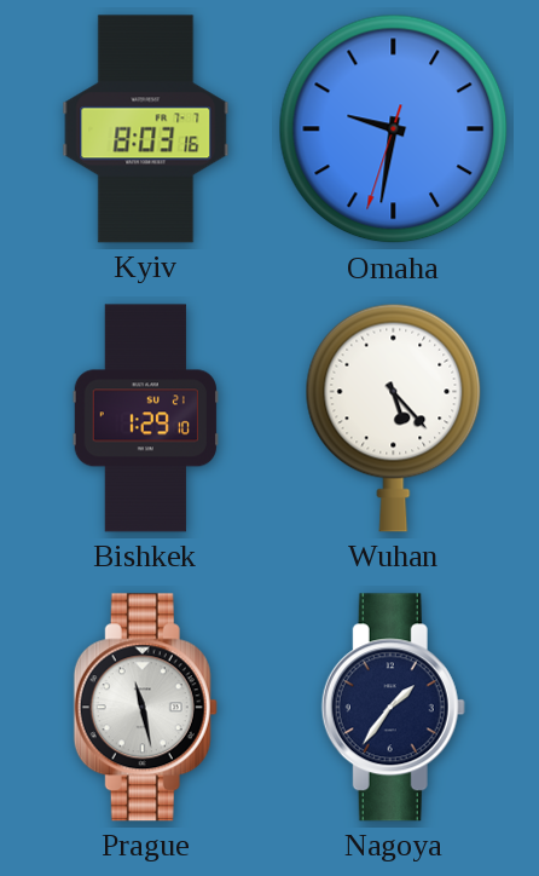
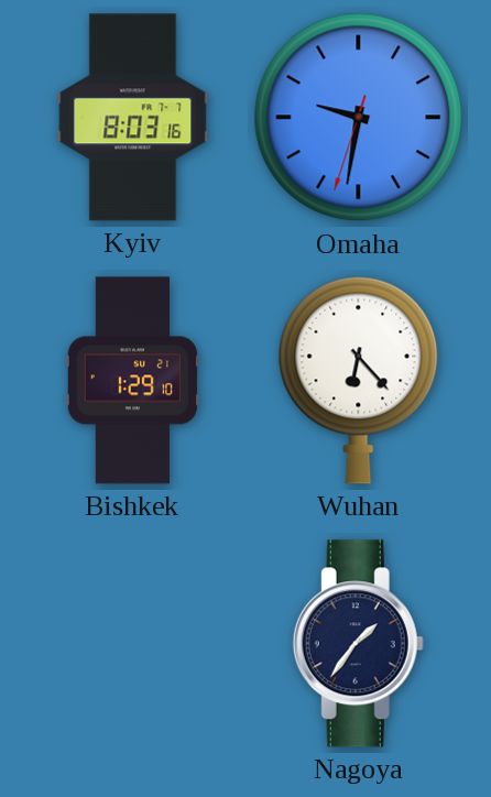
Wuhan: 5:23 -> 6:23
Prague: 11:28 -> none
